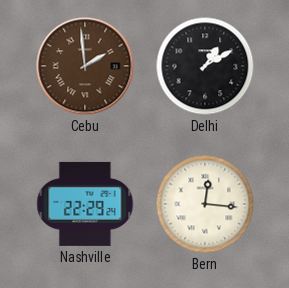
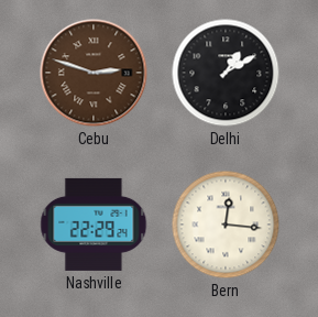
Cebu: 1:59 -> 2:48
